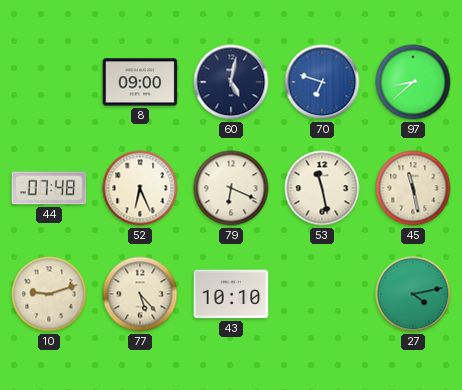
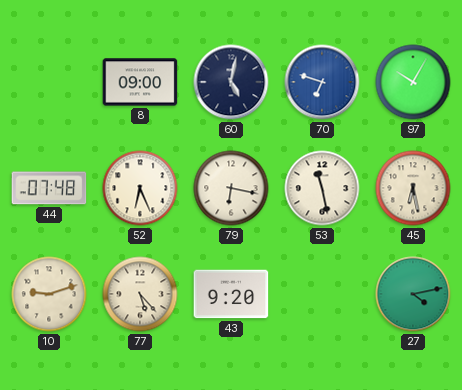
97: 8:38 -> 10:05
79: 6:19 -> 6:17
45: 11:28 -> 6:28
43: 10:10 -> 9:20
